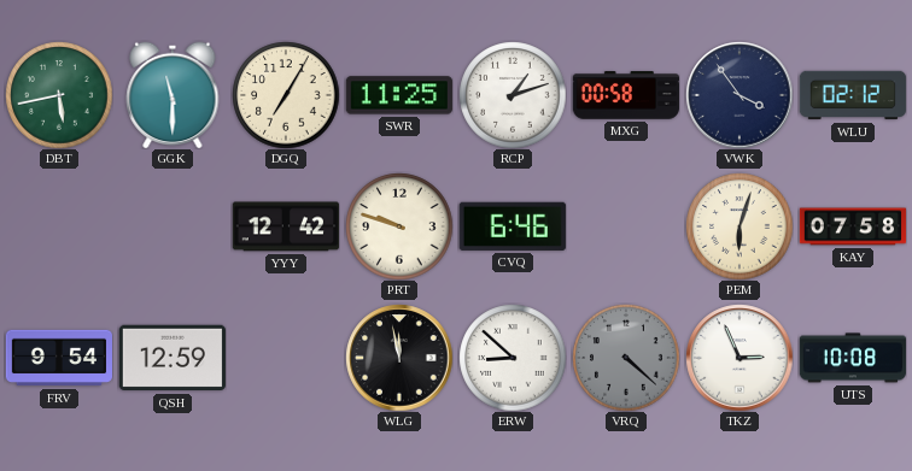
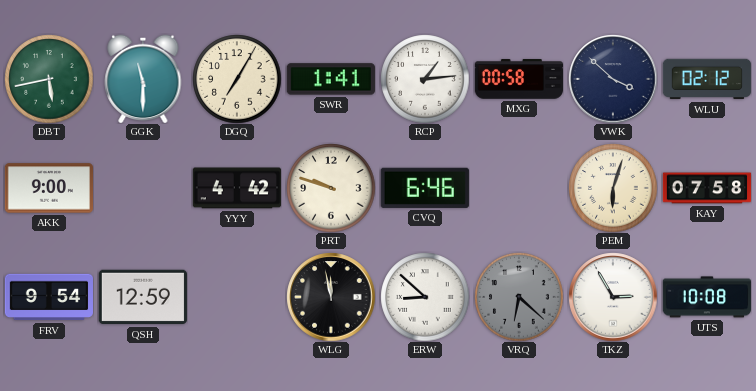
SWR: 11:25 -> 1:41
RCP: 1:12 -> 1:14
VWK: 3:54 -> 3:52
AKK: none -> 9:00
YYY: 12:42 -> 4:42
VRQ: 4:22 -> 6:22
TKZ: 2:56 -> 2:55
